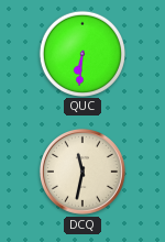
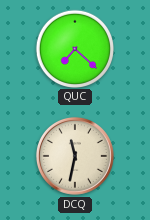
QUC: 6:31 -> 7:22
